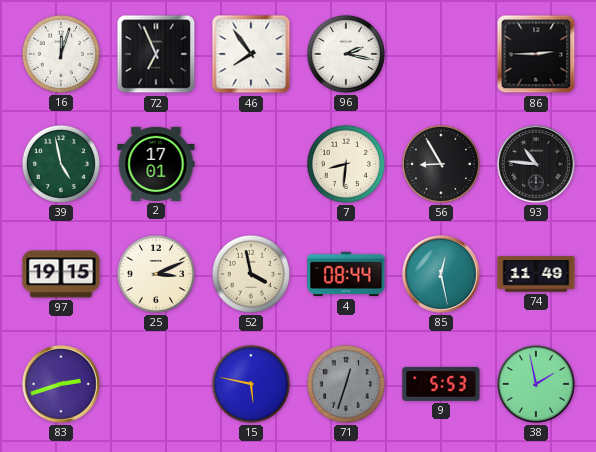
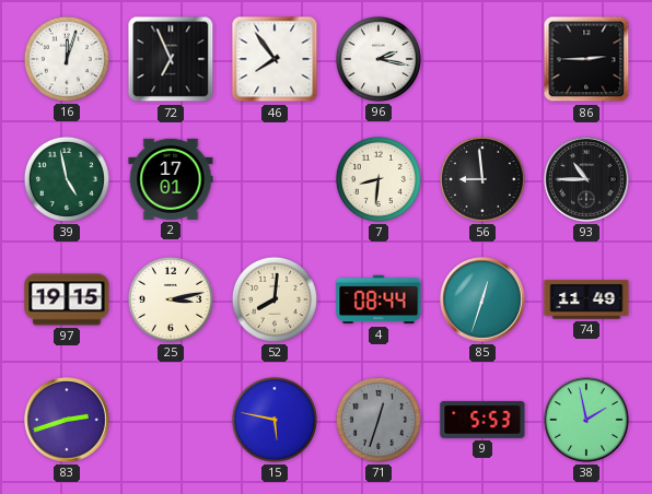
56: 8:55 -> 8:59
93: 10:46 -> 10:45
25: 3:11 -> 3:13
52: 3:58 -> 8:01
85: 12:28 -> 12:33
